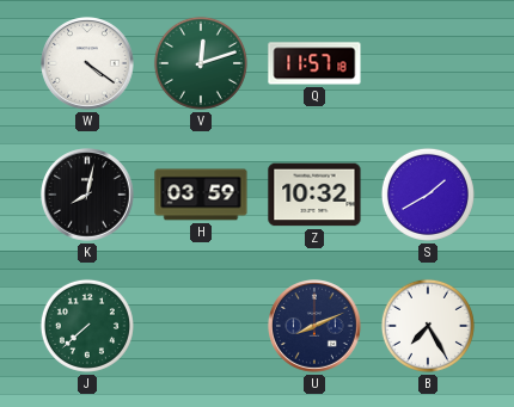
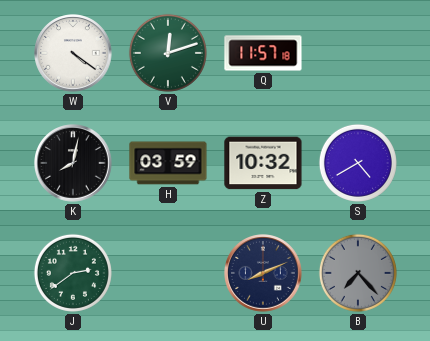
S: 1:40 -> 4:40
J: 7:38 -> 2:39
B: 7:25 -> 7:23
B dial: white -> grey
